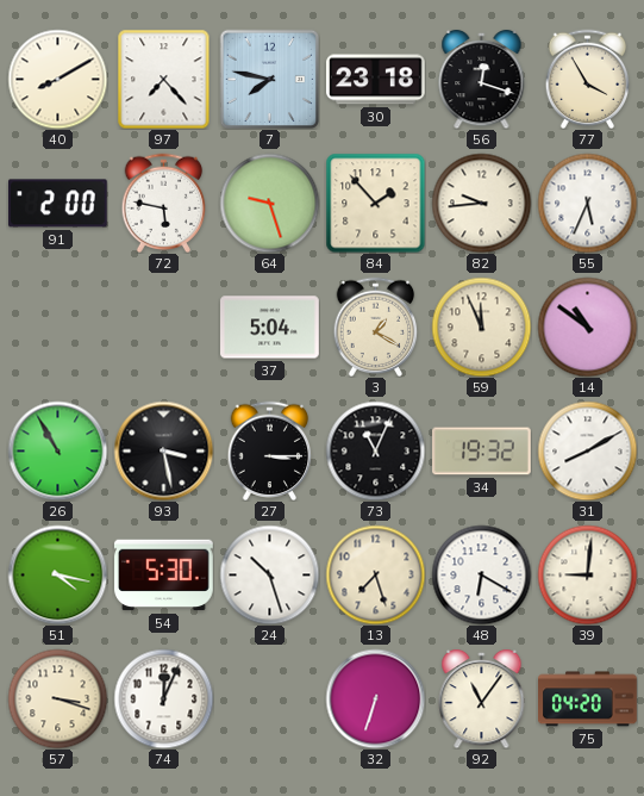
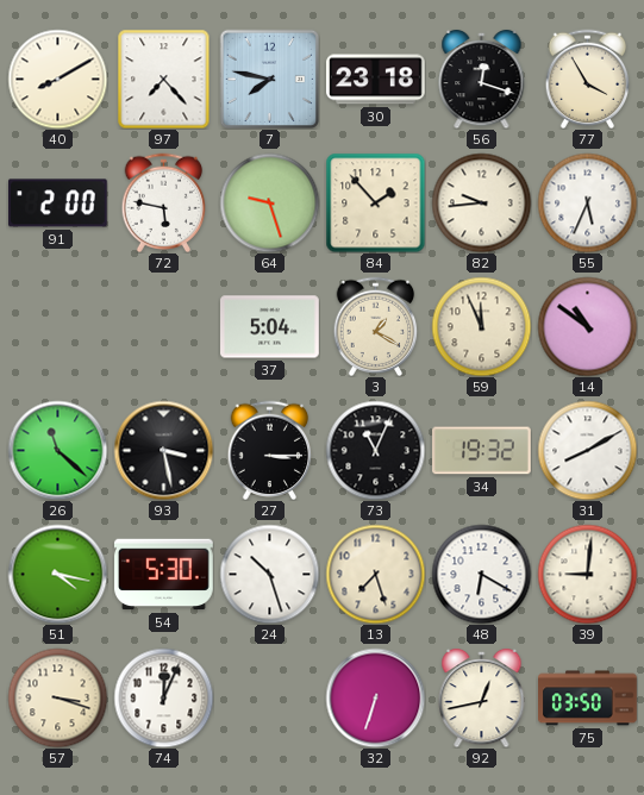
26: 10:55 -> 11:22
92: 11:06 -> 12:43
75: 04:20 -> 03:50
